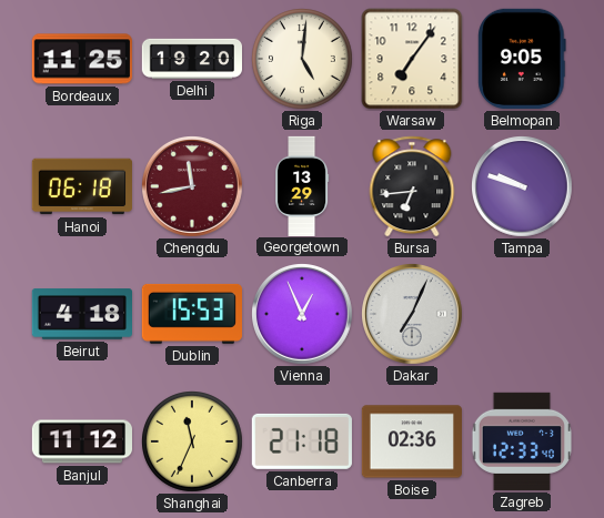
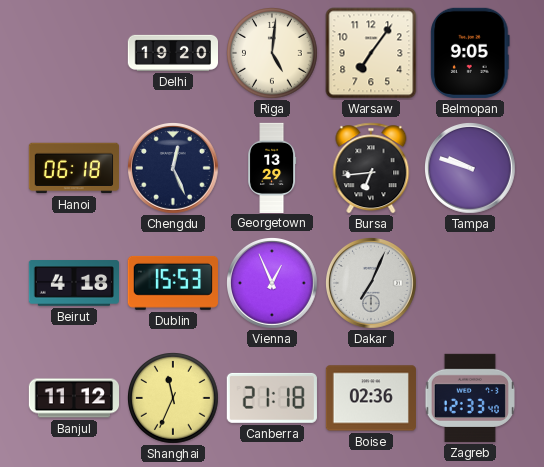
Bordeaux: 11:25 -> none
Chengdu: 11:43 -> 12:26
Chengdu dial: burgundy -> navy
